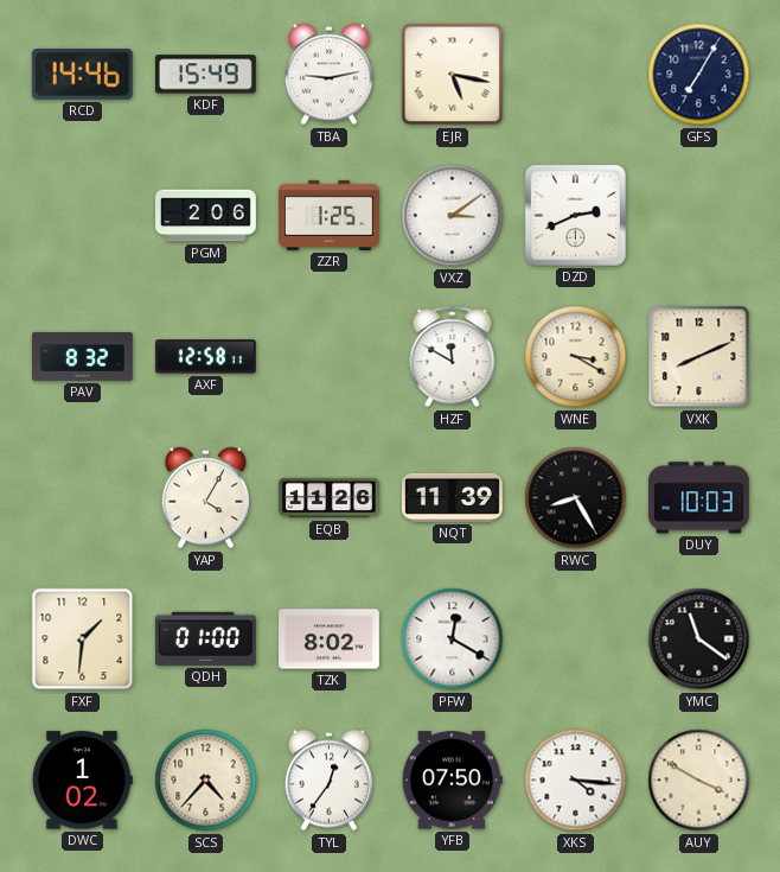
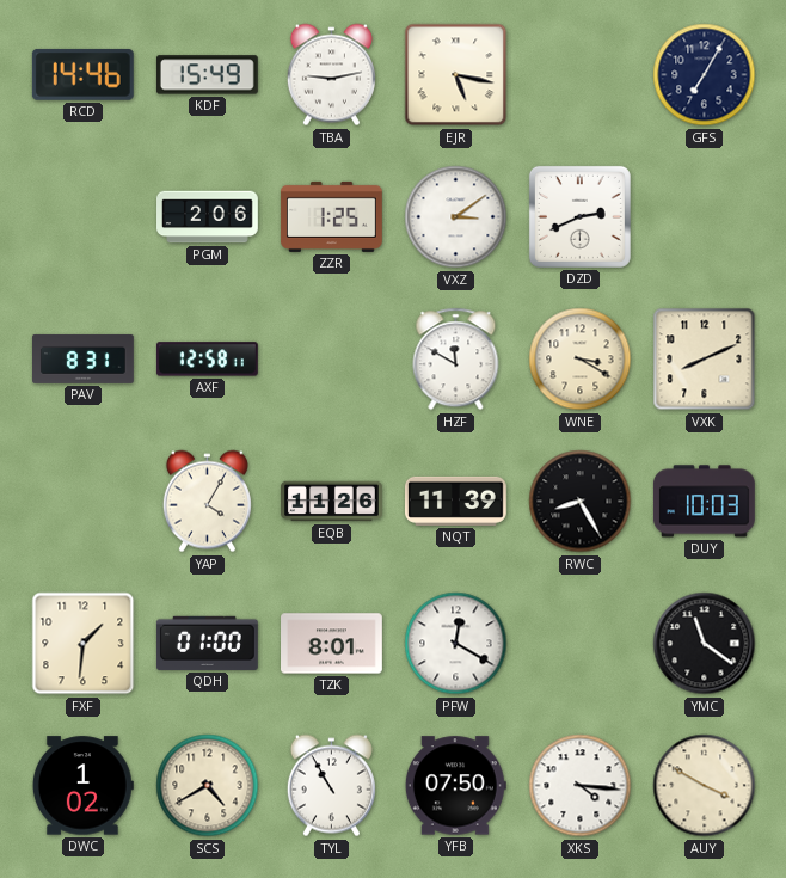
PAV: 8:32 -> 8:31
TZK: 8:02 -> 8:01
SCS: 4:37 -> 4:40
TYL: 12:36 -> 10:55
